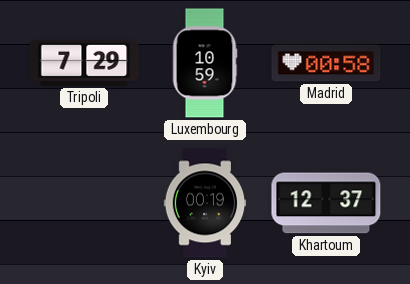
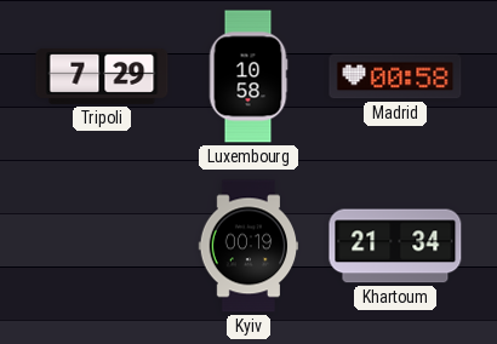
Luxembourg: 10:59 -> 10:58
Khartoum: 12:37 -> 21:34
